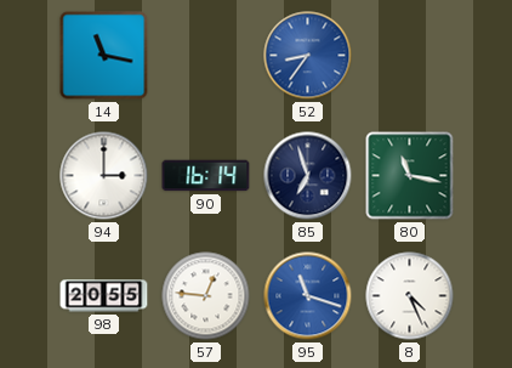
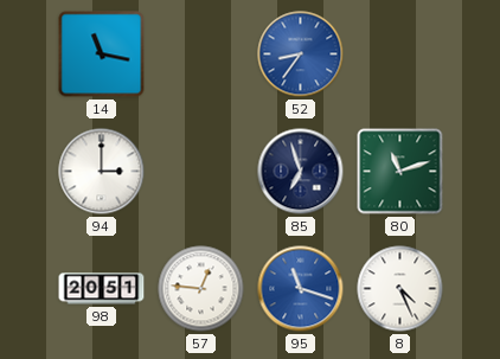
90: 16:14 -> none
80: 11:17 -> 11:12
98: 20:55 -> 20:51
